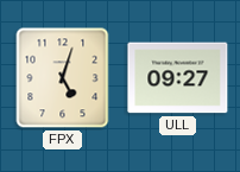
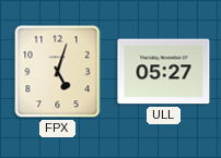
ULL: 09:27 -> 05:27
